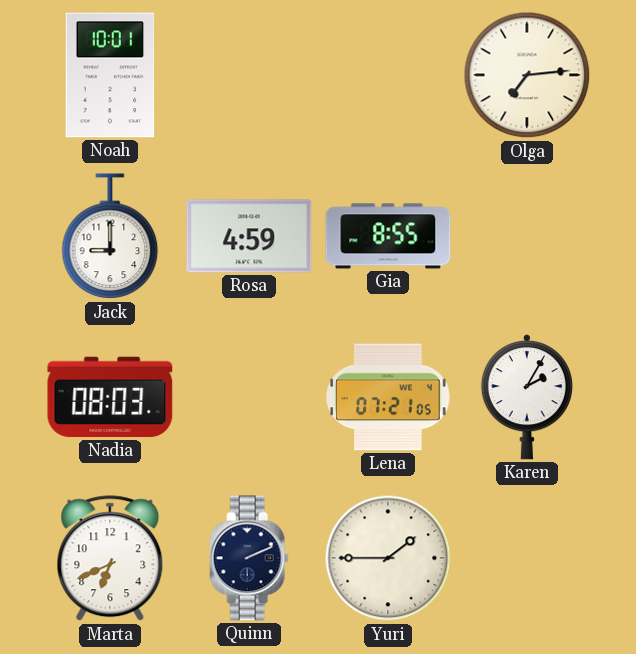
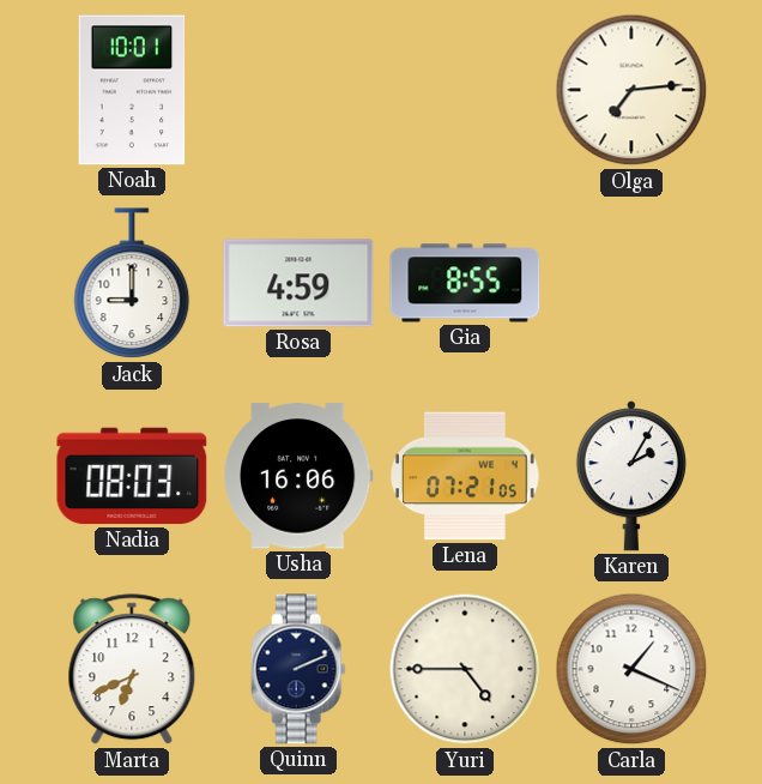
Usha: none -> 16:06
Yuri: 1:45 -> 4:45
Carla: none -> 1:19
